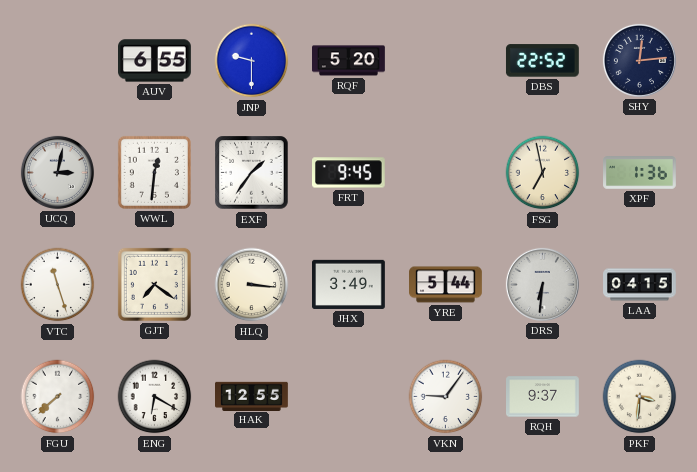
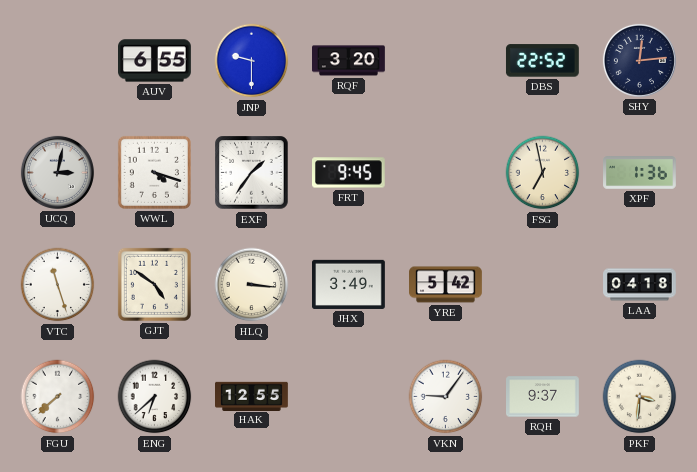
RQF: 5:20 -> 3:20
WWL: 12:31 -> 4:18
GJT: 7:21 -> 4:51
YRE: 5:44 -> 5:42
DRS: 6:31 -> none
LAA: 04:15 -> 04:18
ENG: 6:20 -> 6:38
